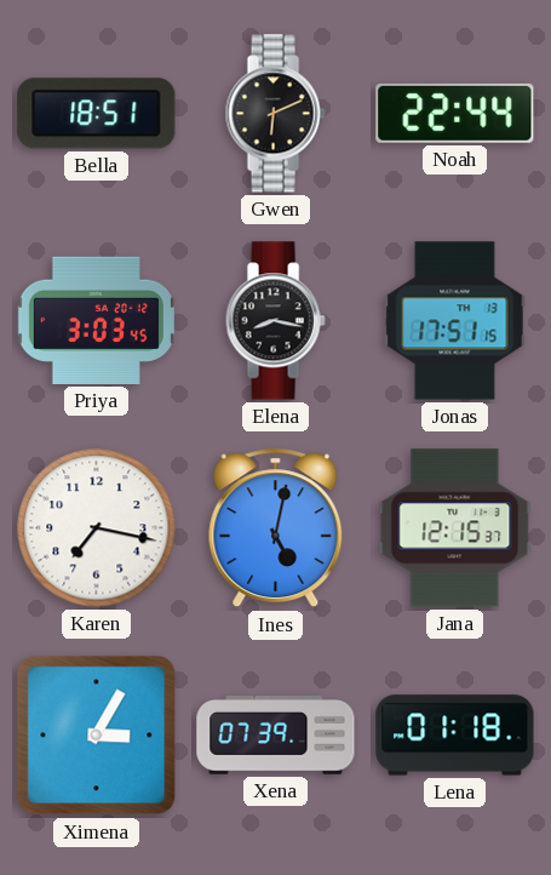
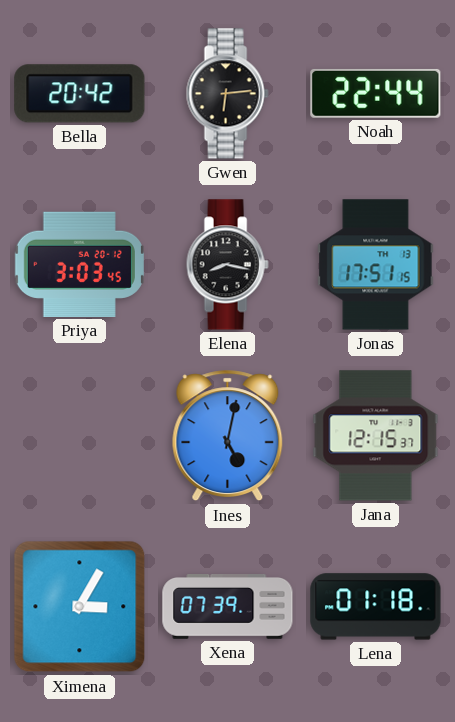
Bella: 18:51 -> 20:42
Gwen: 6:11 -> 6:14
Karen: 7:17 -> none
